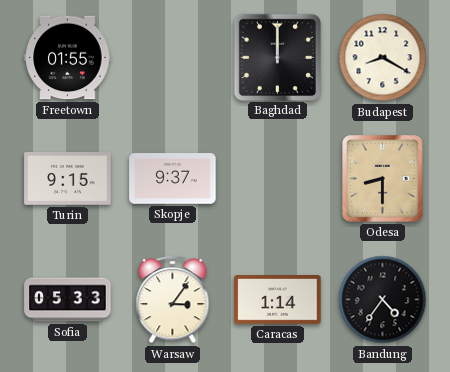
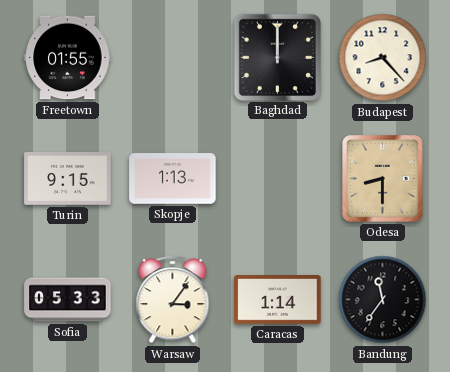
Budapest: 8:20 -> 8:23
Skopje: 9:37 -> 1:13
Bandung: 4:36 -> 11:36
